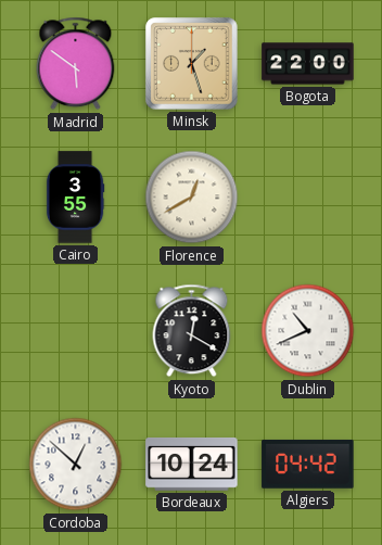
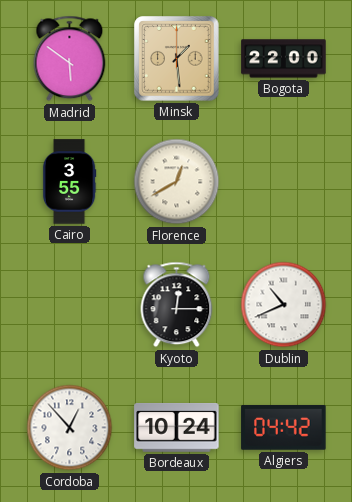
Minsk: 1:27 -> 1:29
Kyoto: 12:20 -> 12:15
Cordoba: 12:52 -> 12:53
